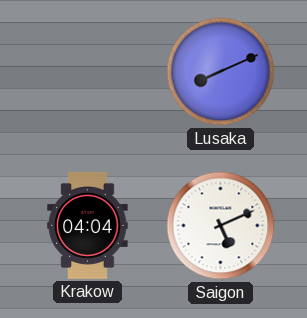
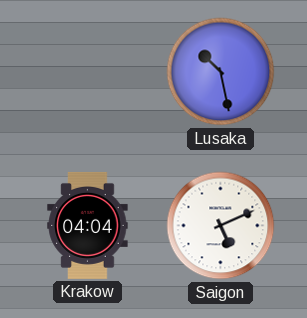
Lusaka: 8:11 -> 10:28
